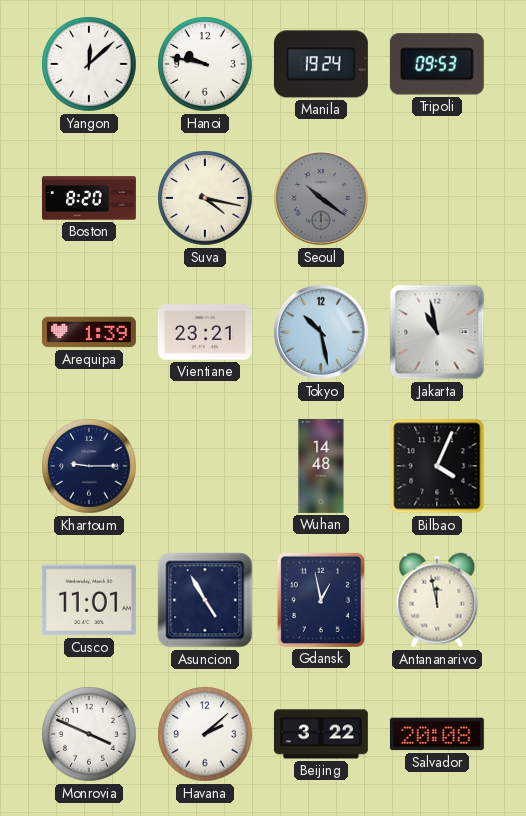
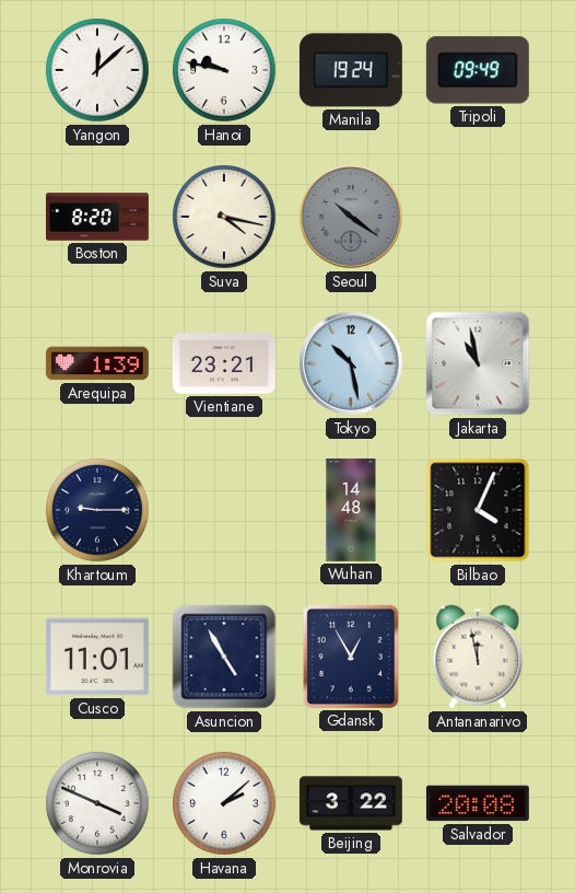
Tripoli: 09:53 -> 09:49
Gdansk: 12:58 -> 12:55
